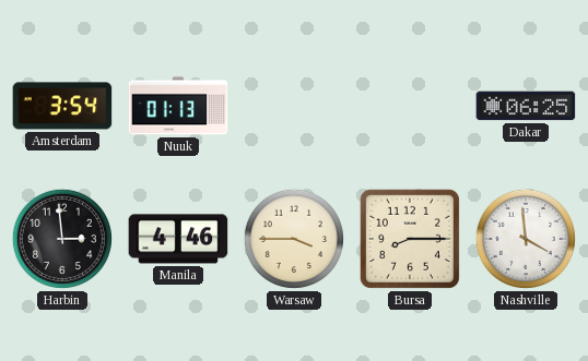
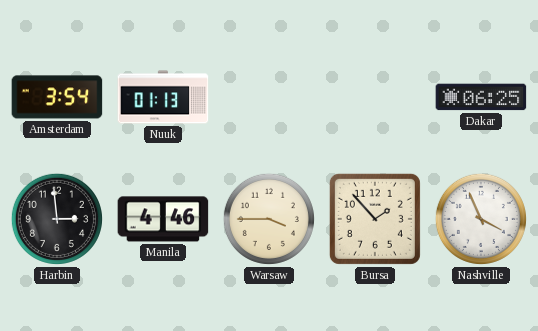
Bursa: 8:15 -> 1:53
Nashville: 3:59 -> 3:56
